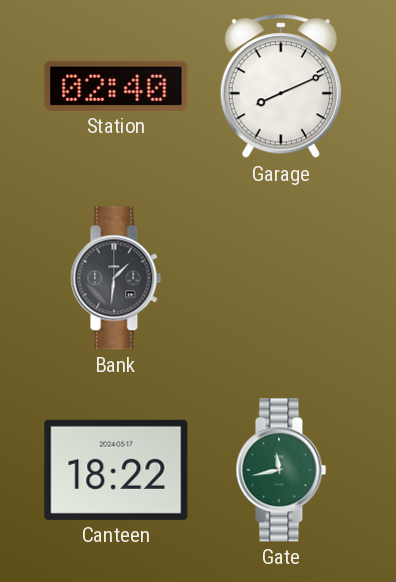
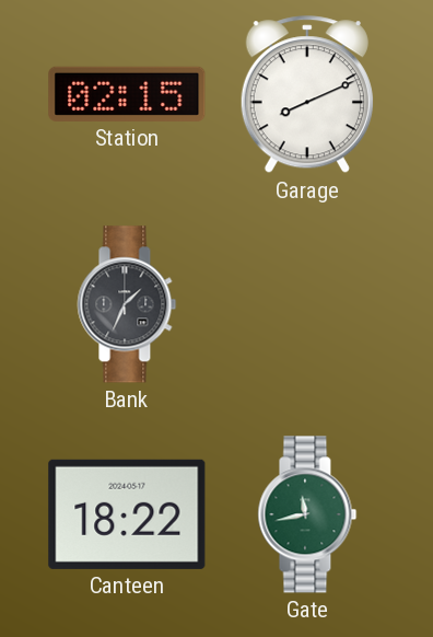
Station: 02:40 -> 02:15
Bank: 1:31 -> 1:34
